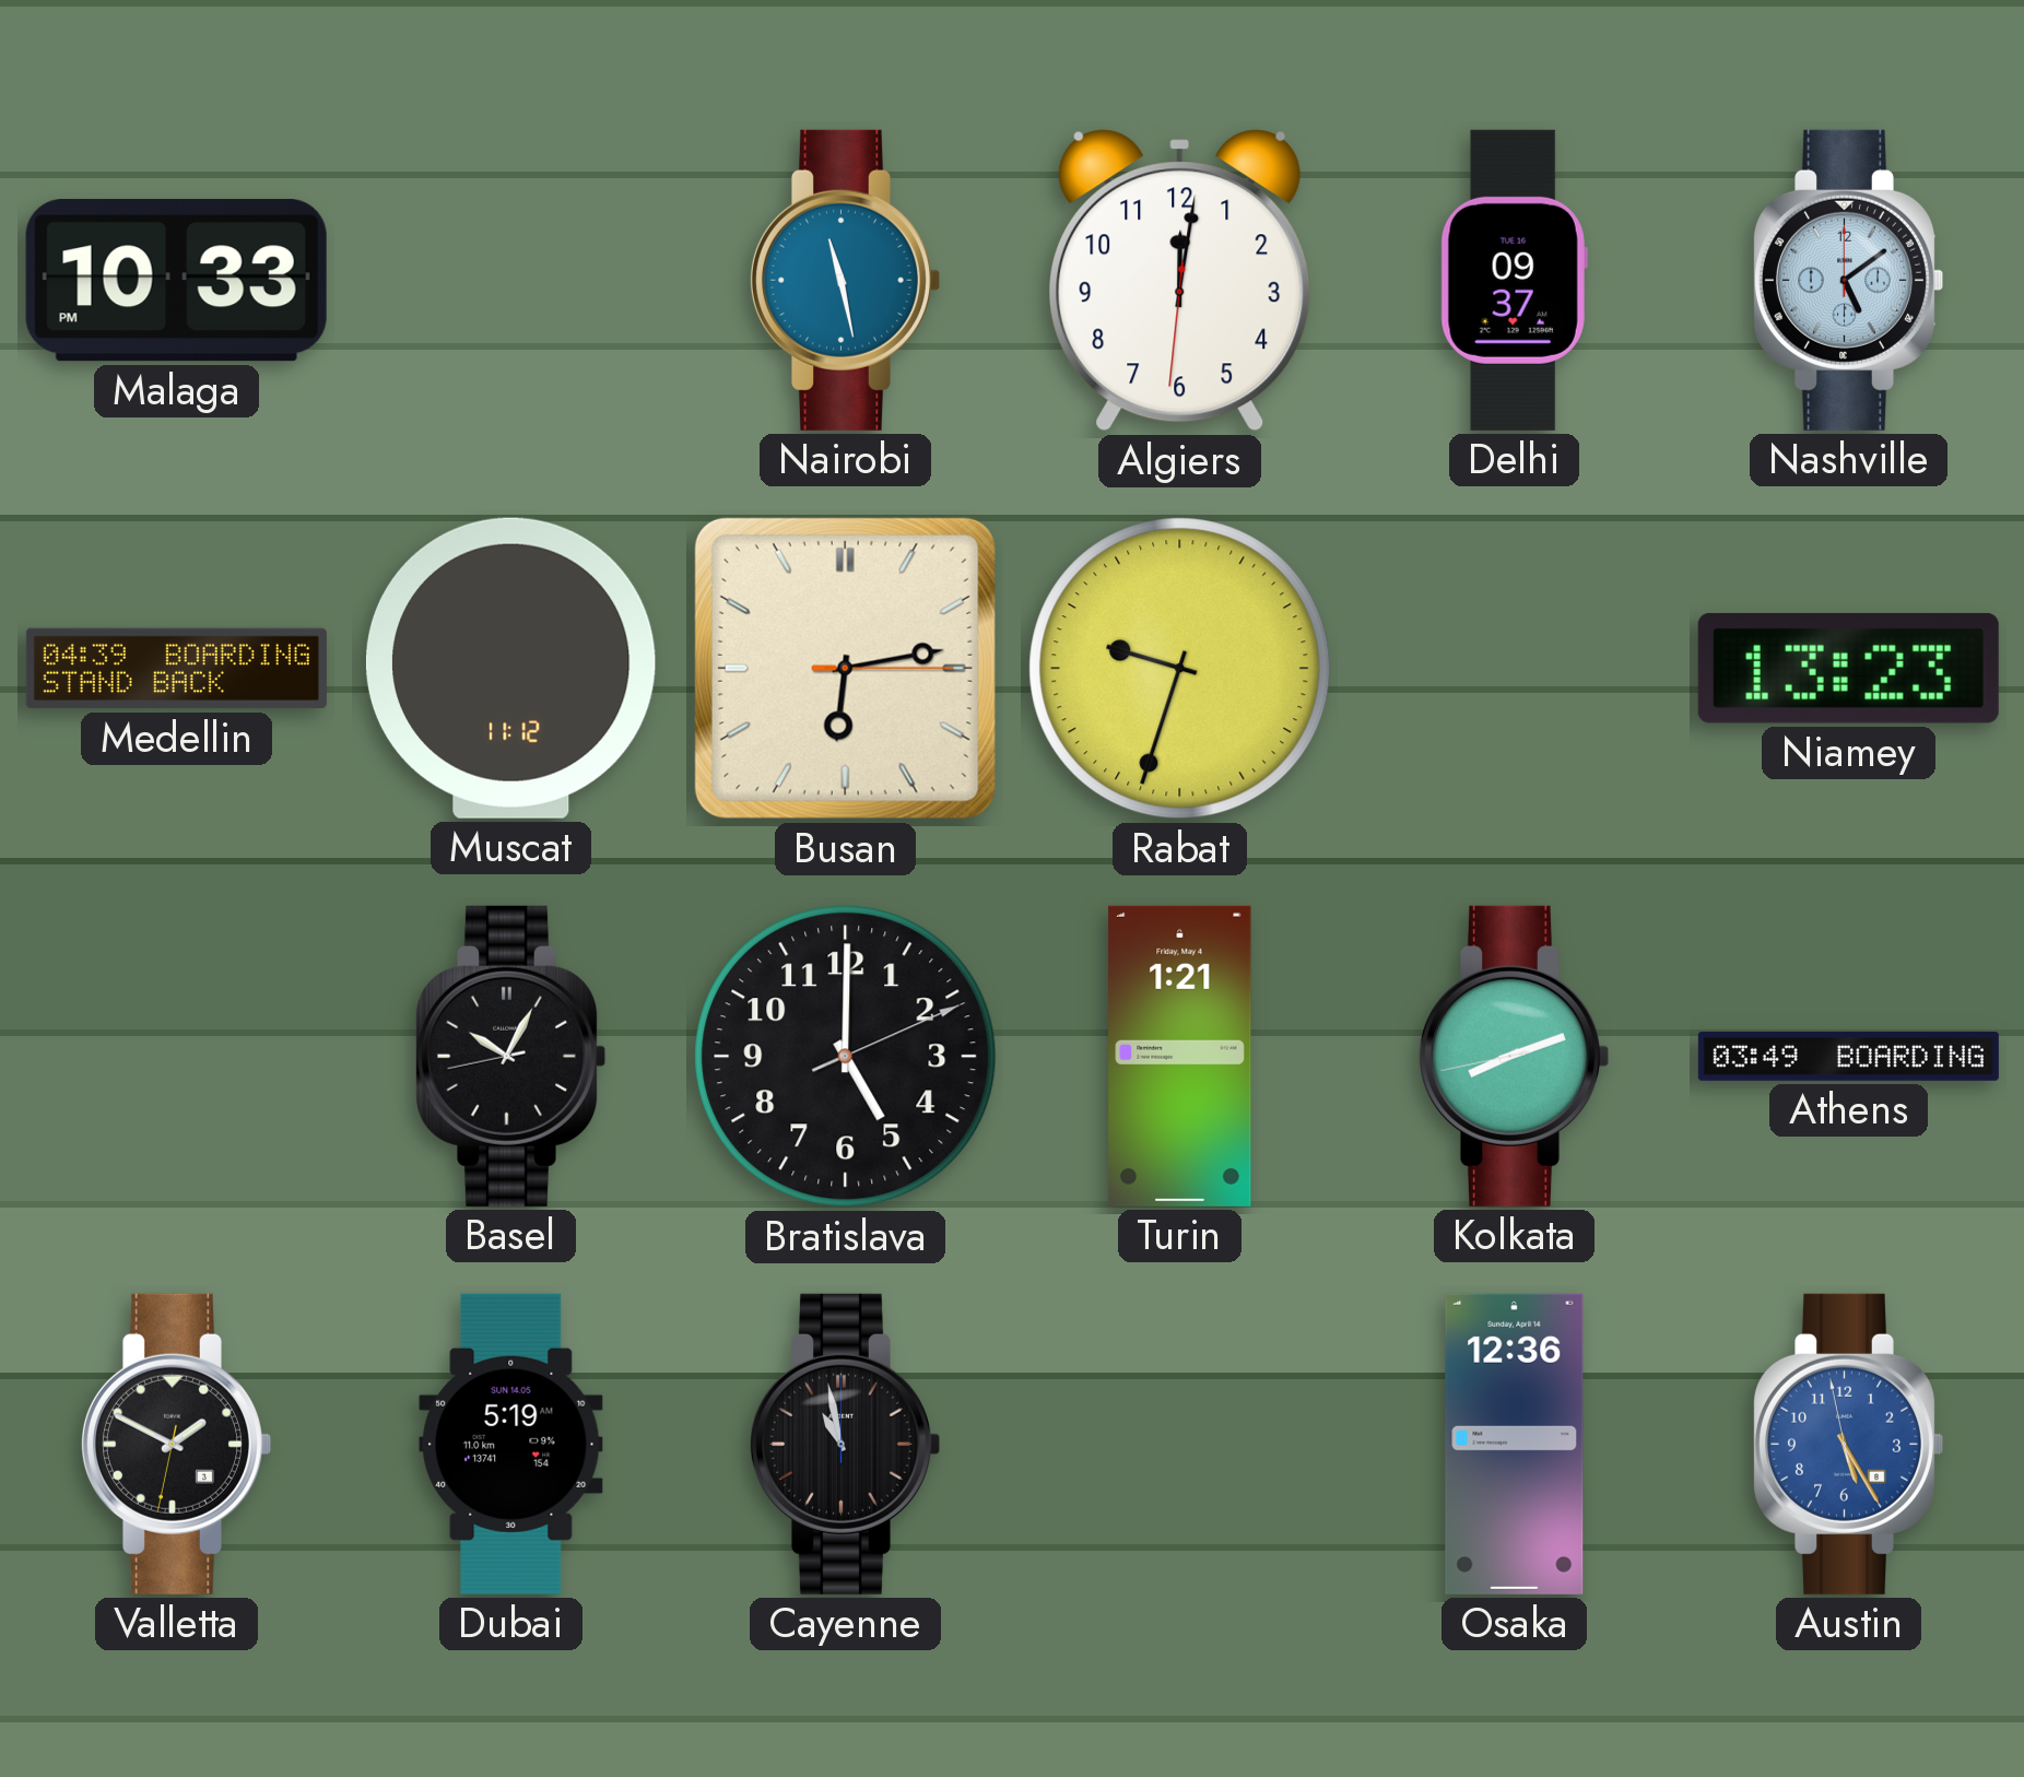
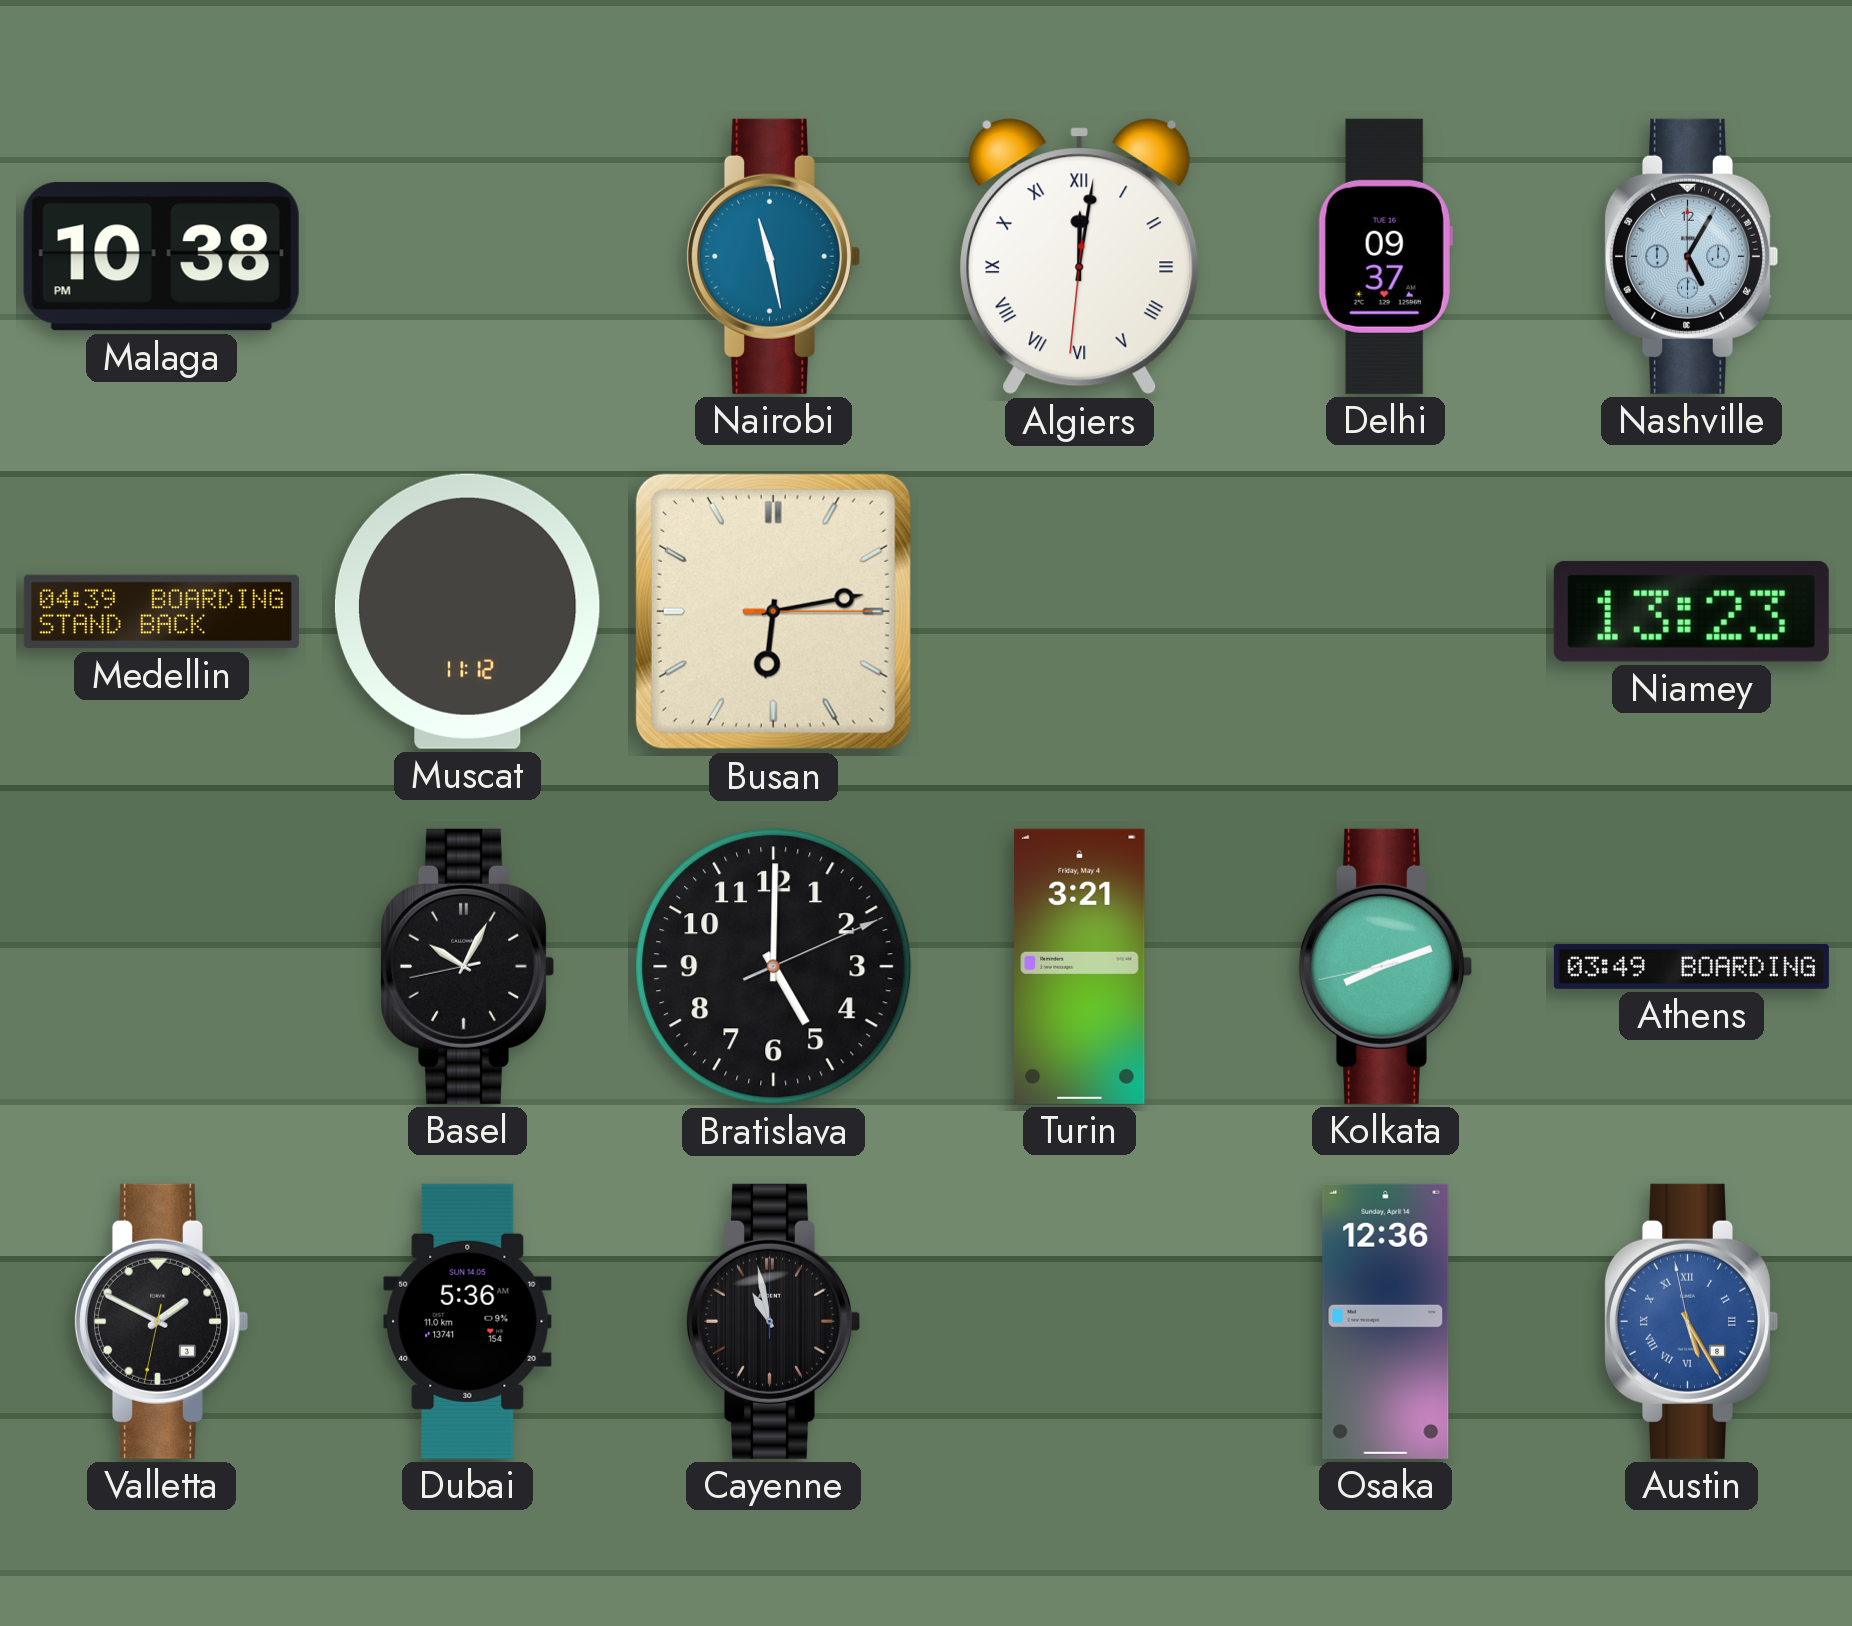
Malaga: 10:33 -> 10:38
Algiers numerals: Arabic -> Roman
Nashville: 5:09 -> 5:05
Rabat: 9:33 -> none
Turin: 1:21 -> 3:21
Dubai: 5:19 -> 5:36
Austin numerals: Arabic -> Roman
